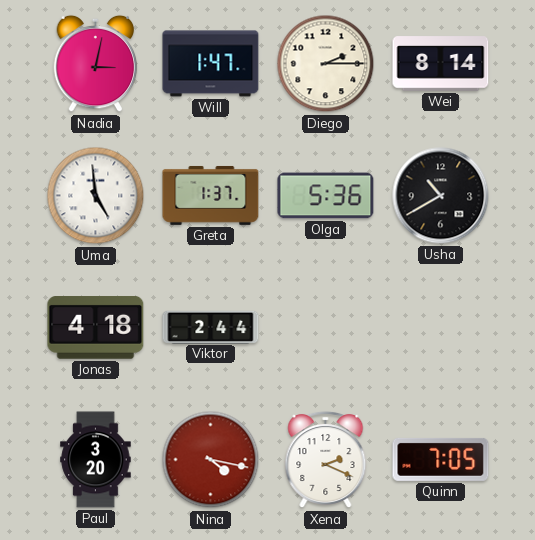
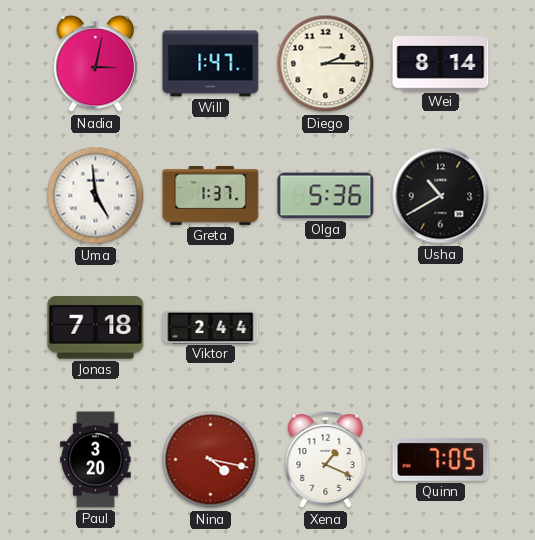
Jonas: 4:18 -> 7:18
Xena: 2:19 -> 1:19
